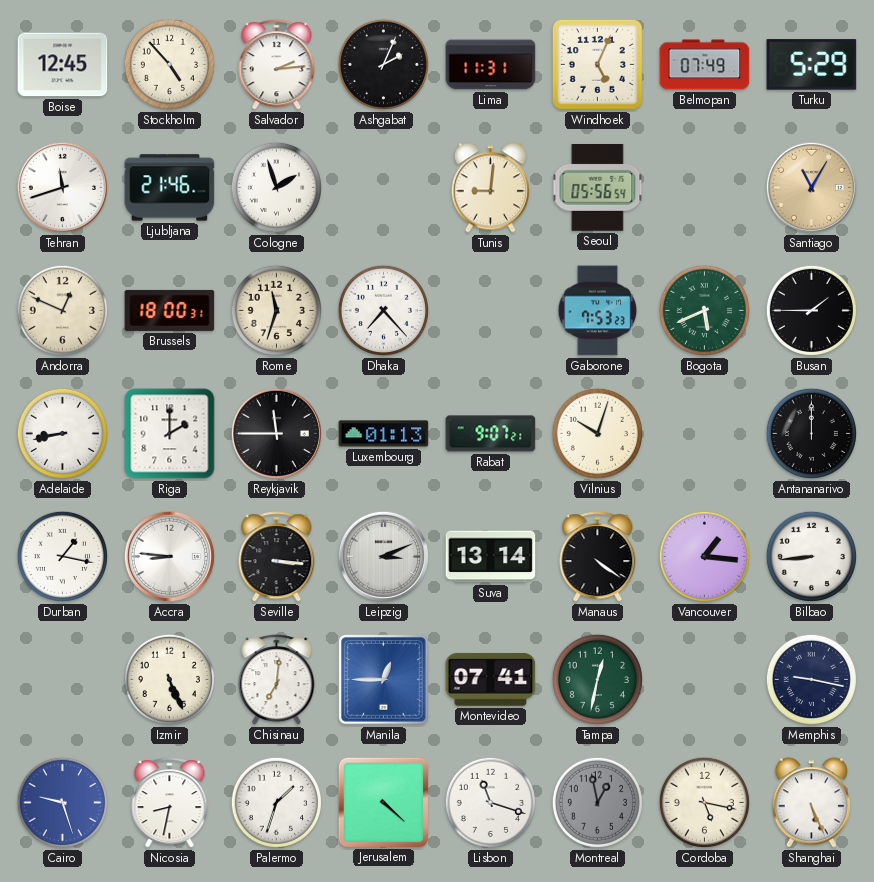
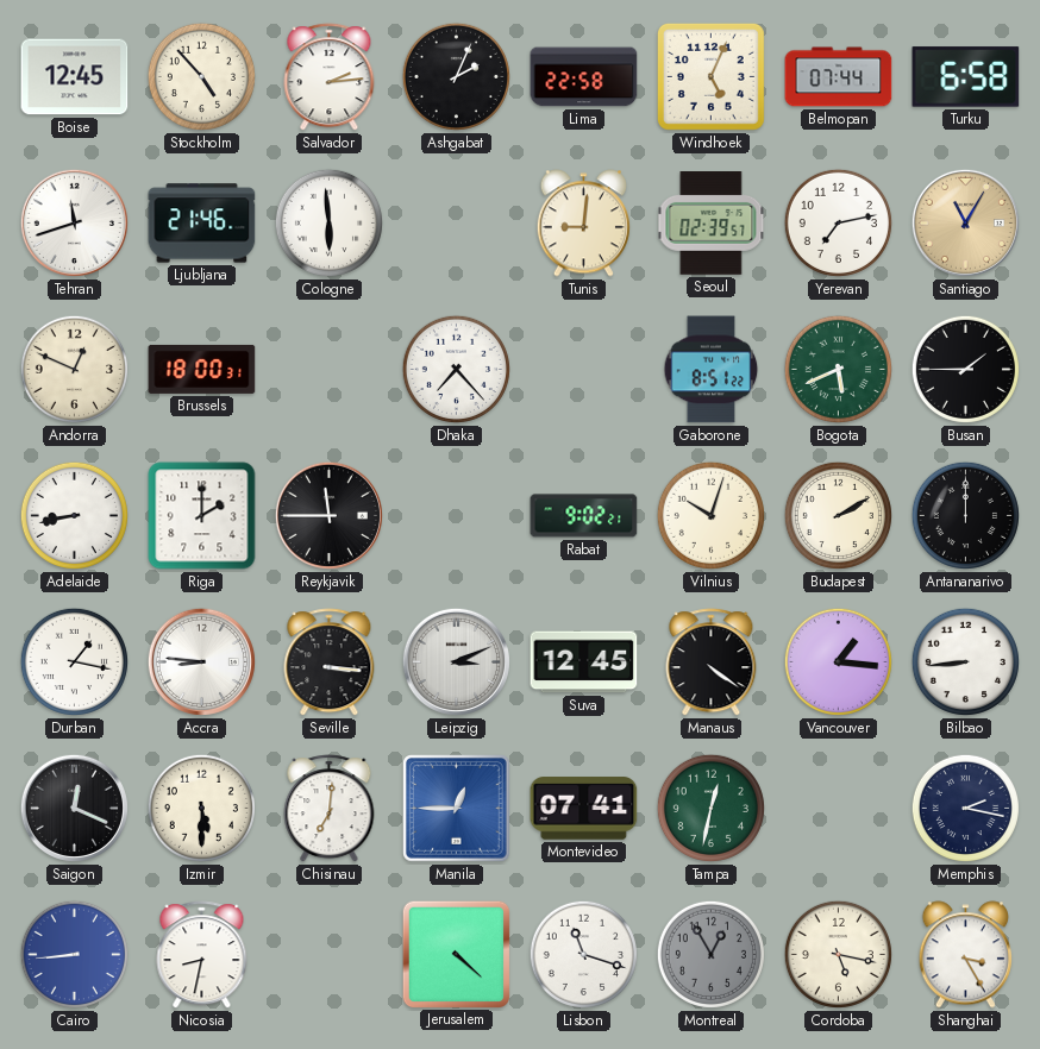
Lima: 11:31 -> 22:58
Belmopan: 07:49 -> 07:44
Turku: 5:29 -> 6:58
Cologne: 1:57 -> 5:59
Seoul: 05:56 -> 02:39
Yerevan: none -> 7:13
Rome: 11:33 -> none
Gaborone: 7:53 -> 8:51
Luxembourg: 01:13 -> none
Rabat: 9:07 -> 9:02
Budapest: none -> 2:10
Suva: 13:14 -> 12:45
Saigon: none -> 12:19
Izmir: 5:26 -> 5:30
Memphis: 9:17 -> 2:17
Cairo: 9:27 -> 8:44
Palermo: 1:33 -> none
Montreal: 12:58 -> 12:55
Shanghai: 5:26 -> 3:25
